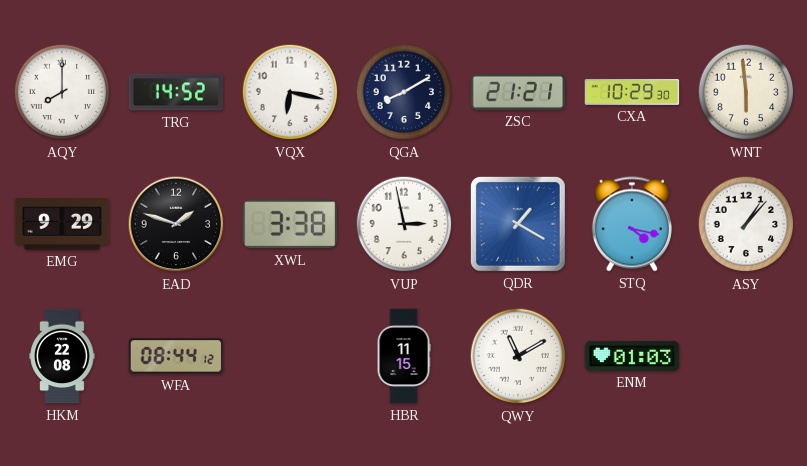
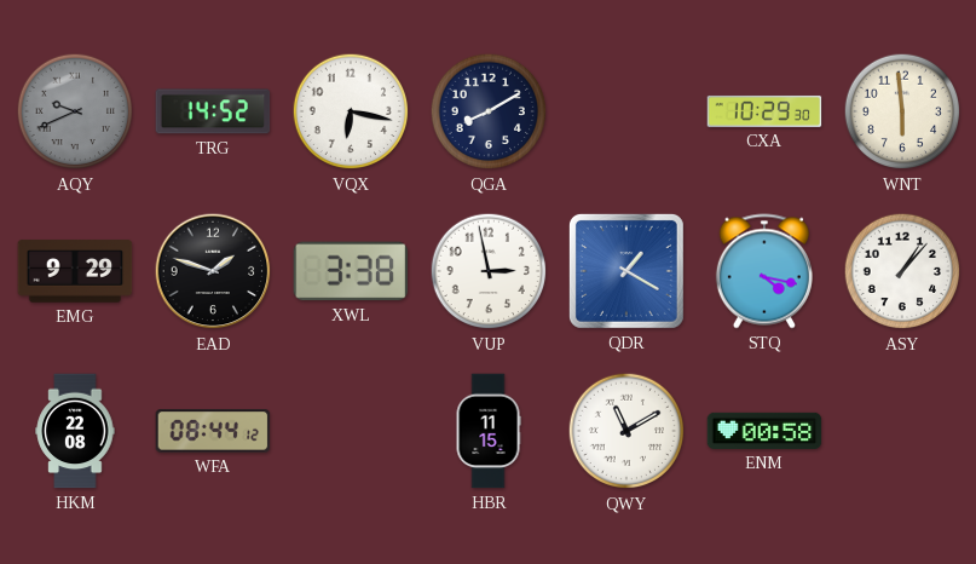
AQY: 8:00 -> 9:41
AQY dial: white -> grey
ZSC: 21:21 -> none
ENM: 01:03 -> 00:58
